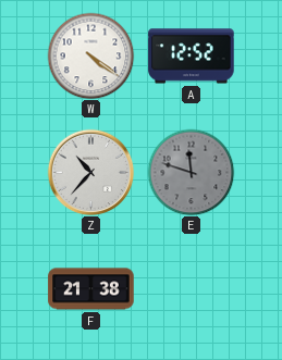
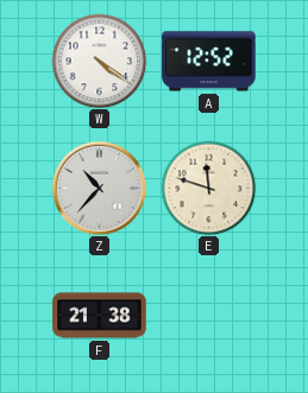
E dial: grey -> cream
